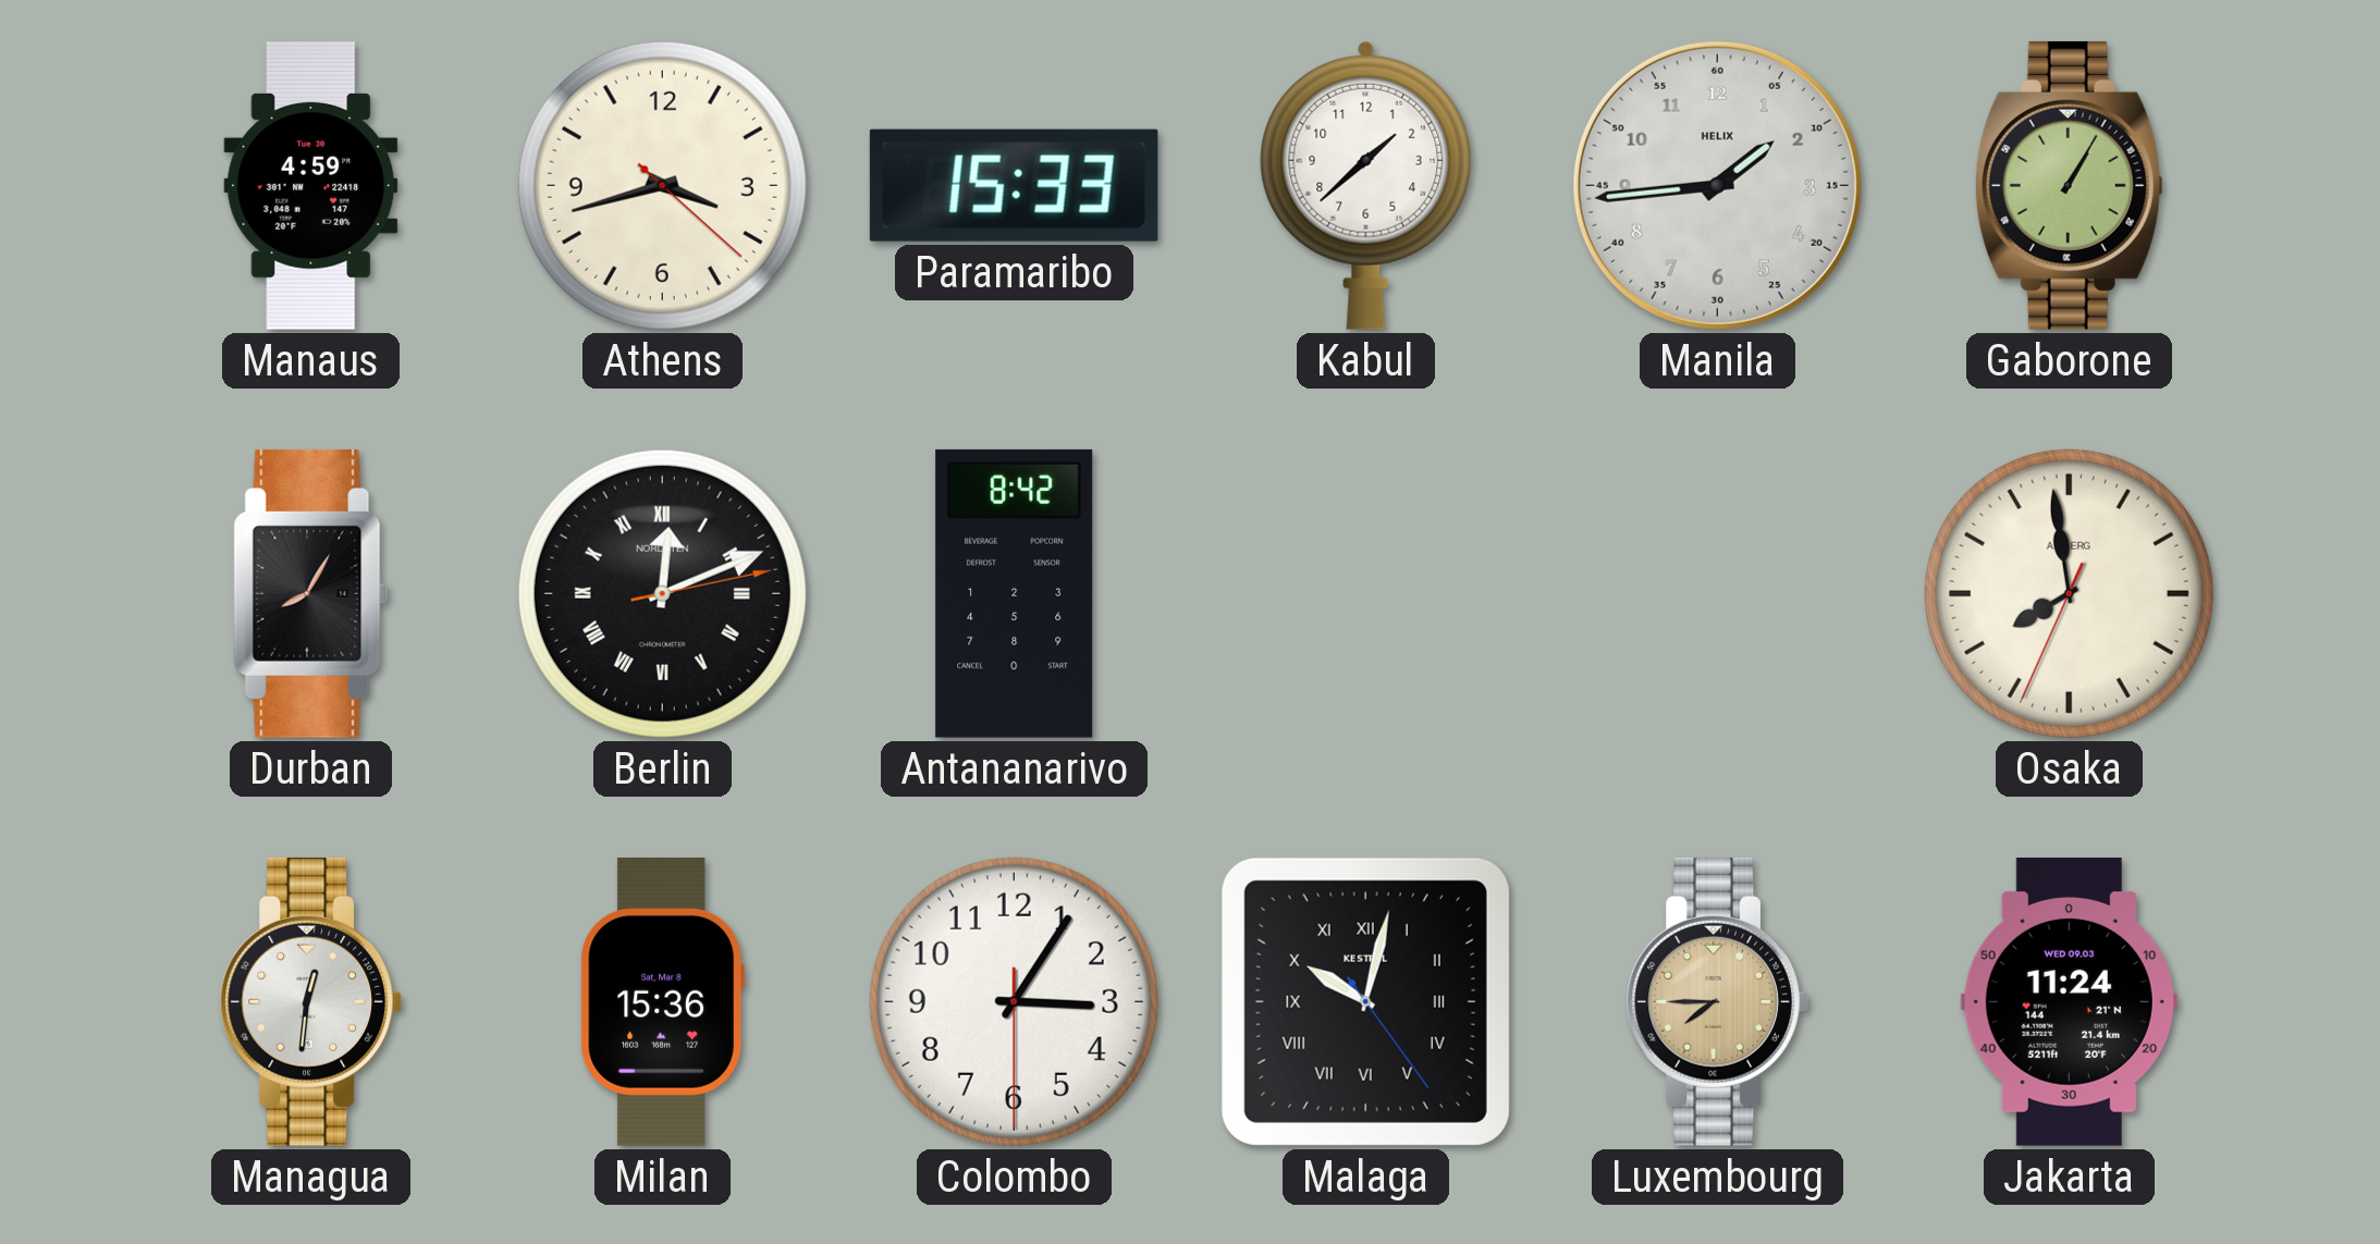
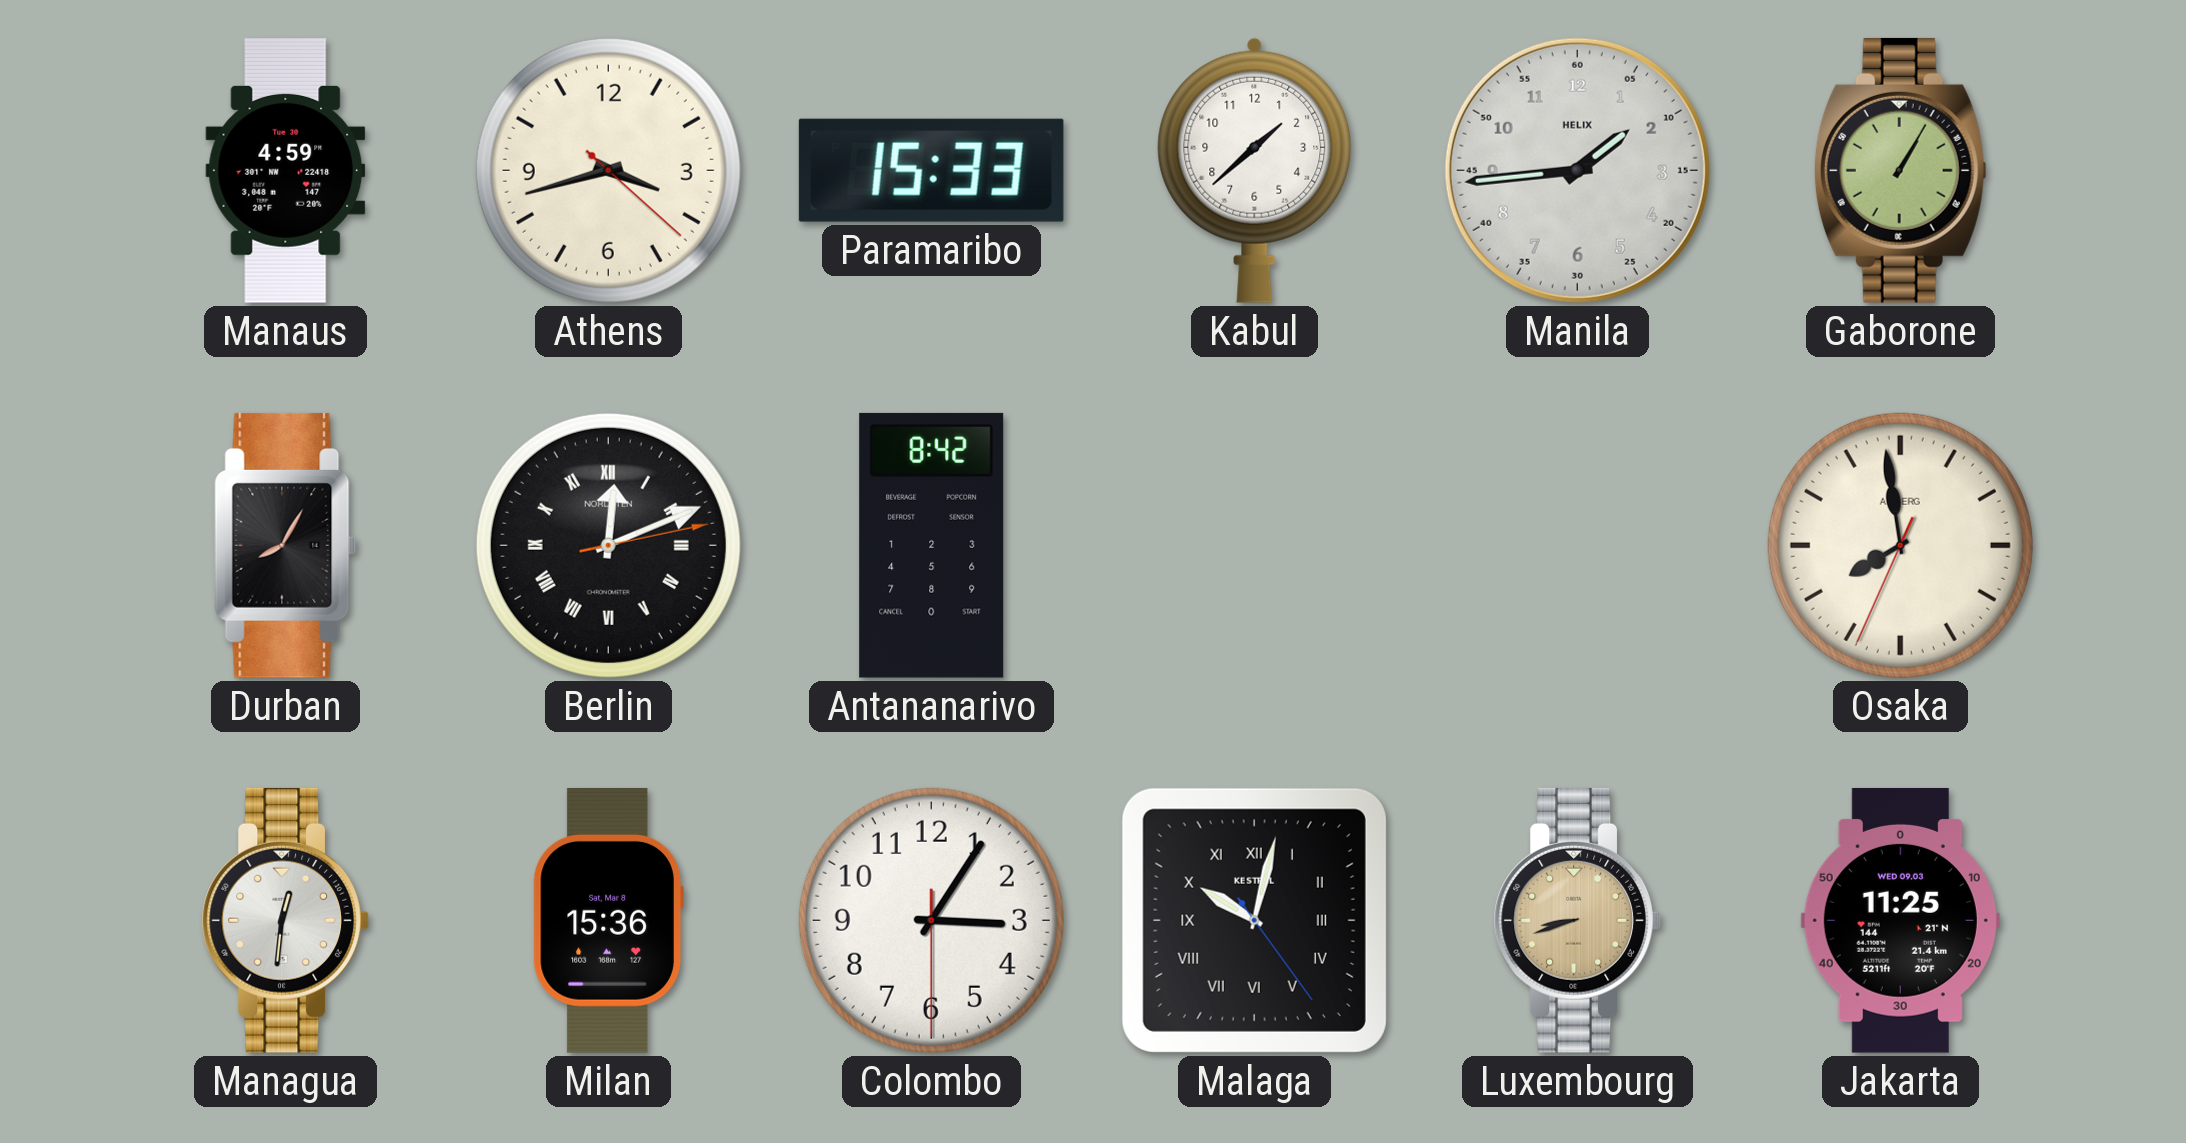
Luxembourg: 7:45 -> 8:42
Jakarta: 11:24 -> 11:25
